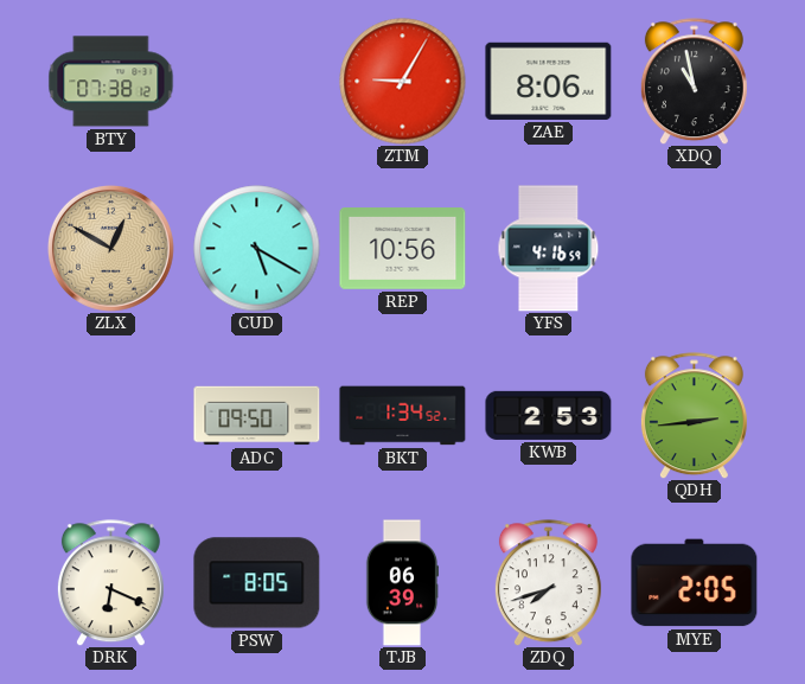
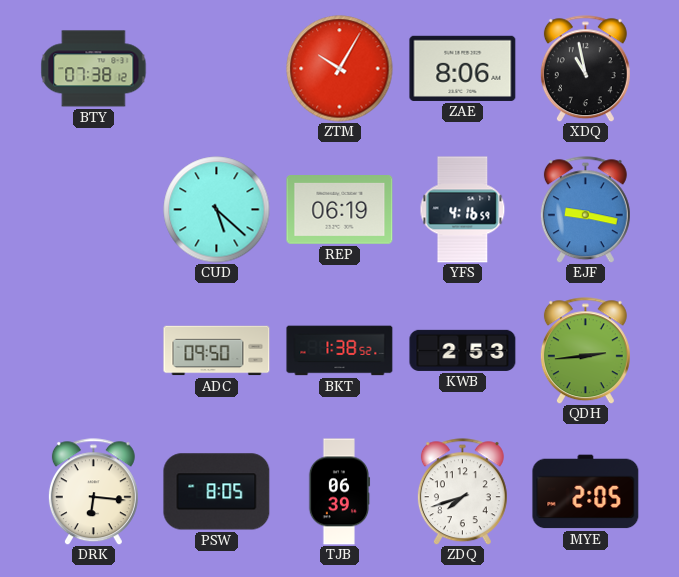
ZTM: 9:05 -> 10:05
ZLX: 12:50 -> none
CUD: 5:20 -> 5:22
REP: 10:56 -> 06:19
EJF: none -> 9:17
BKT: 1:34 -> 1:38
DRK: 6:19 -> 6:16
